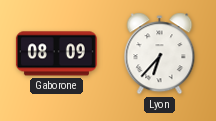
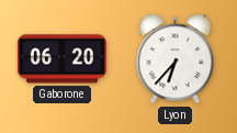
Gaborone: 08:09 -> 06:20
